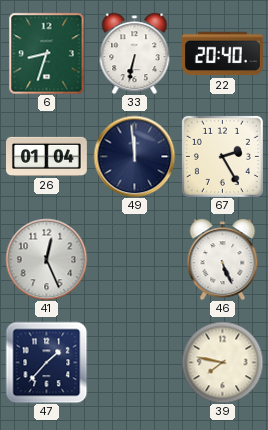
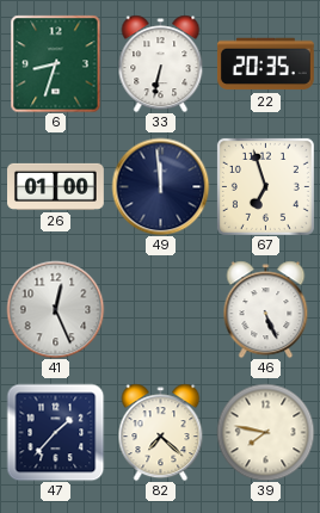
22: 20:40 -> 20:35
26: 01:04 -> 01:00
67: 2:25 -> 6:57
82: none -> 7:22
